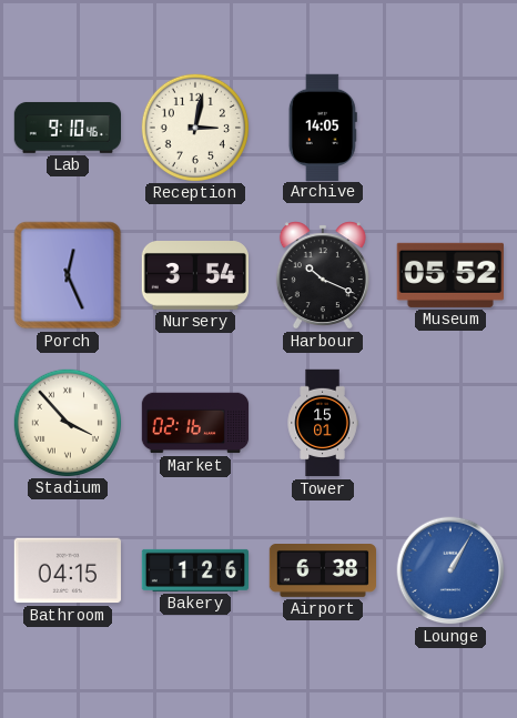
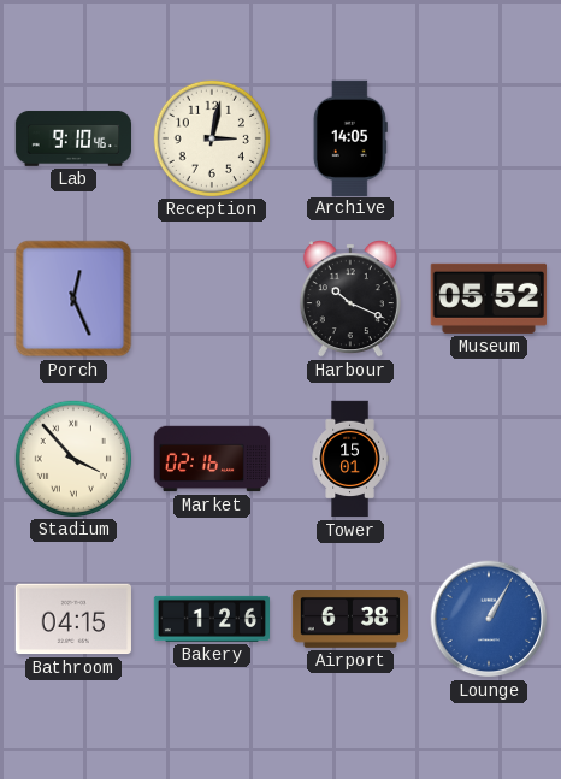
Nursery: 3:54 -> none
